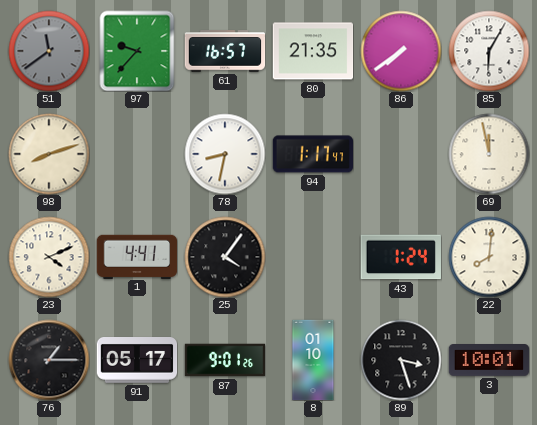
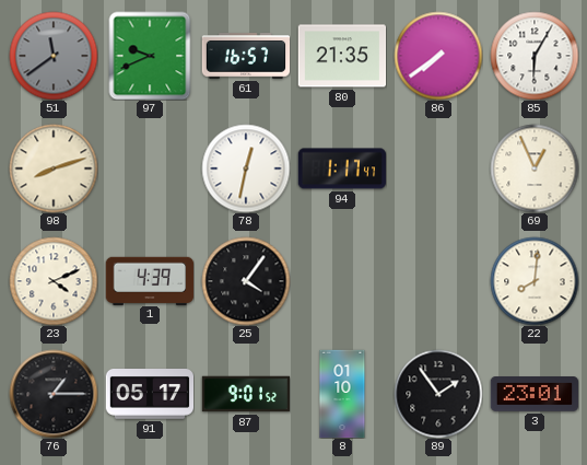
97: 9:37 -> 9:41
78: 8:32 -> 12:32
69: 11:58 -> 12:56
1: 4:41 -> 4:39
43: 1:24 -> none
87: 9:01:26 -> 9:01:52
89: 3:27 -> 1:54
3: 10:01 -> 23:01
